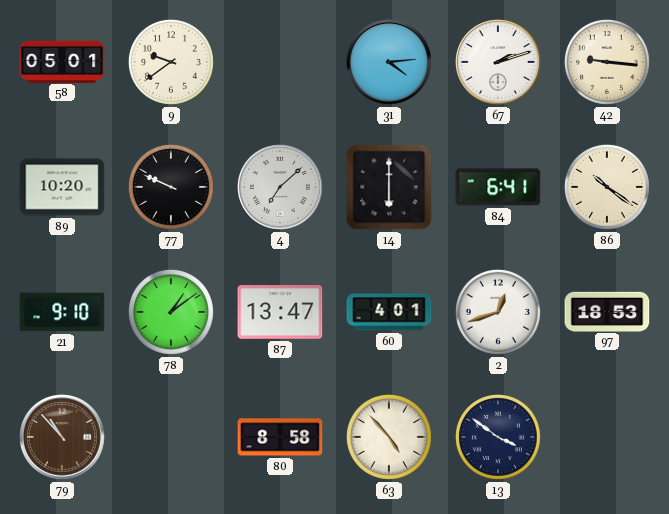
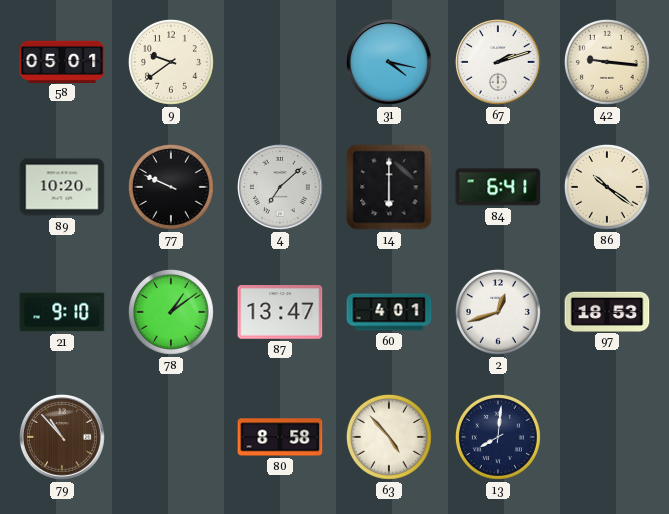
31: 4:14 -> 4:17
13: 3:51 -> 8:01
